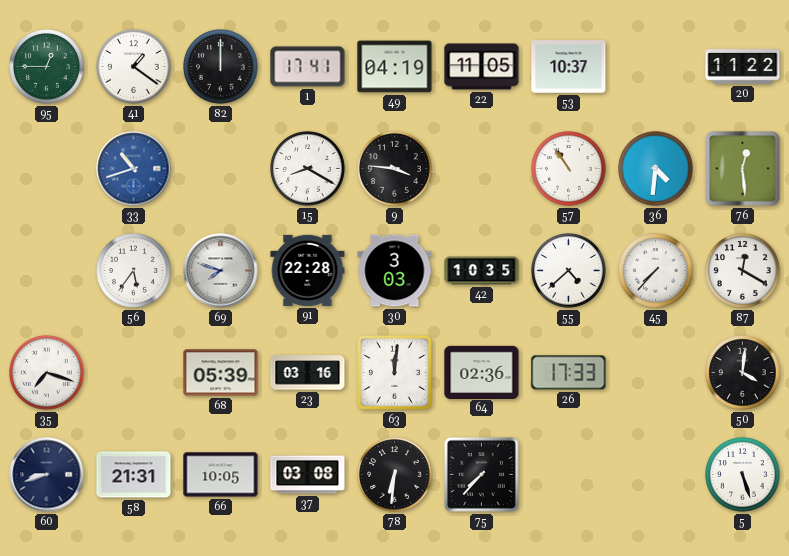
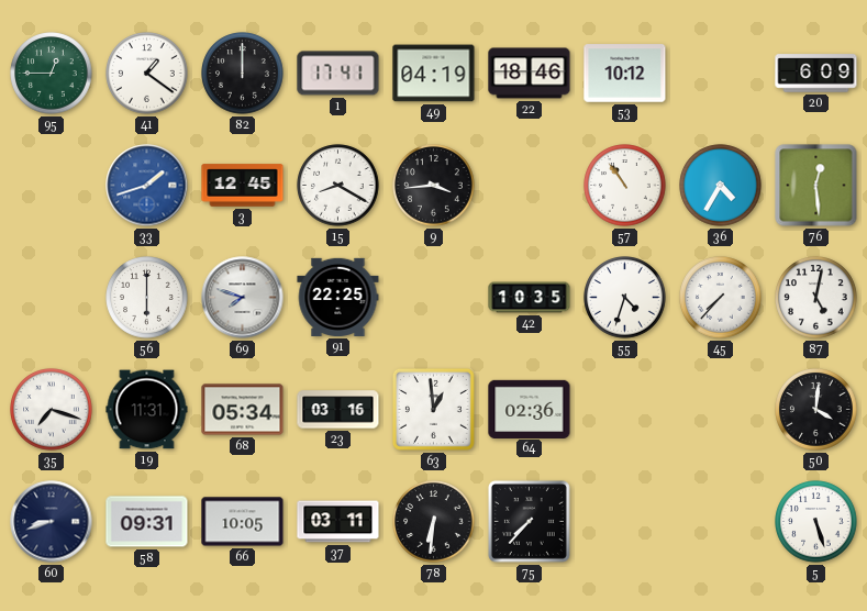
22: 11:05 -> 18:46
53: 10:37 -> 10:12
20: 11:22 -> 6:09
33: 10:42 -> 1:42
3: none -> 12:45
9: 3:46 -> 3:44
36: 4:31 -> 4:35
56: 5:36 -> 6:00
91: 22:28 -> 22:25
30: 3:03 -> none
55: 4:38 -> 4:33
87: 12:20 -> 5:02
19: none -> 11:31
68: 05:39 -> 05:34
63: 12:01 -> 12:59
26: 17:33 -> none
58: 21:31 -> 09:31
37: 03:08 -> 03:11
